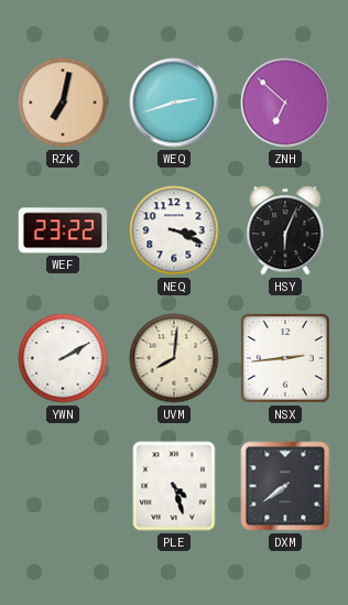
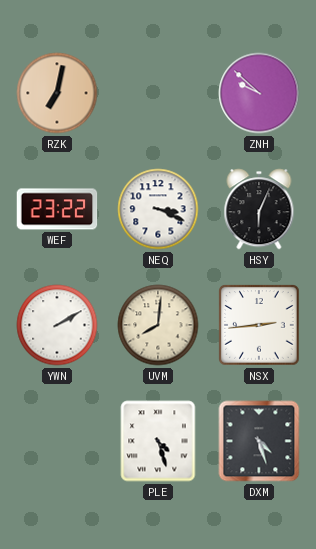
WEQ: 2:42 -> none
ZNH: 6:52 -> 9:52
DXM: 7:39 -> 4:27
